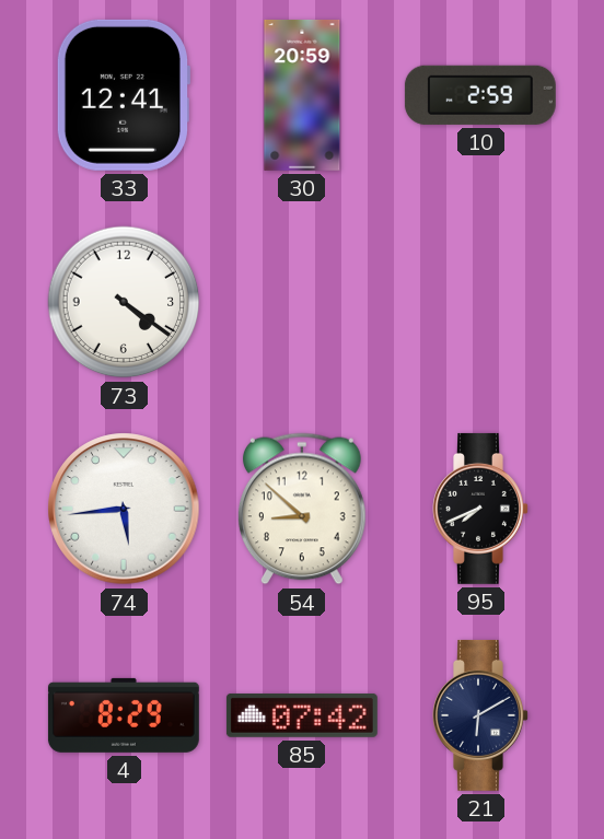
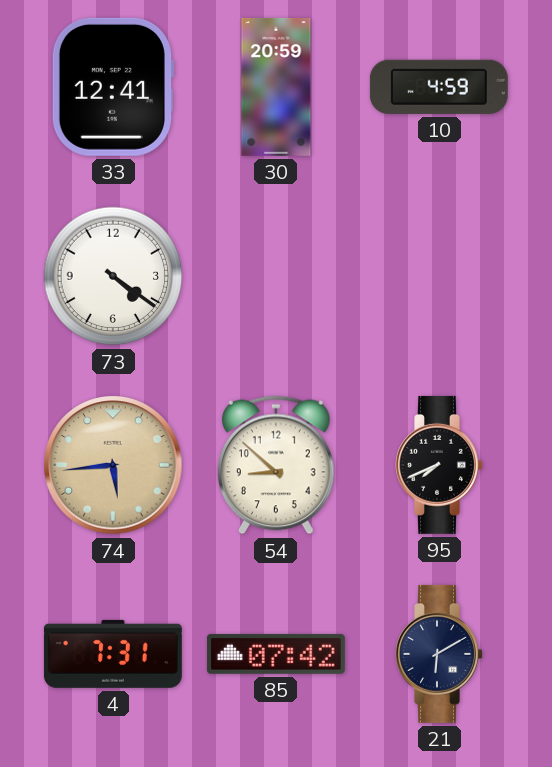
10: 2:59 -> 4:59
74 dial: white -> champagne
4: 8:29 -> 7:31
